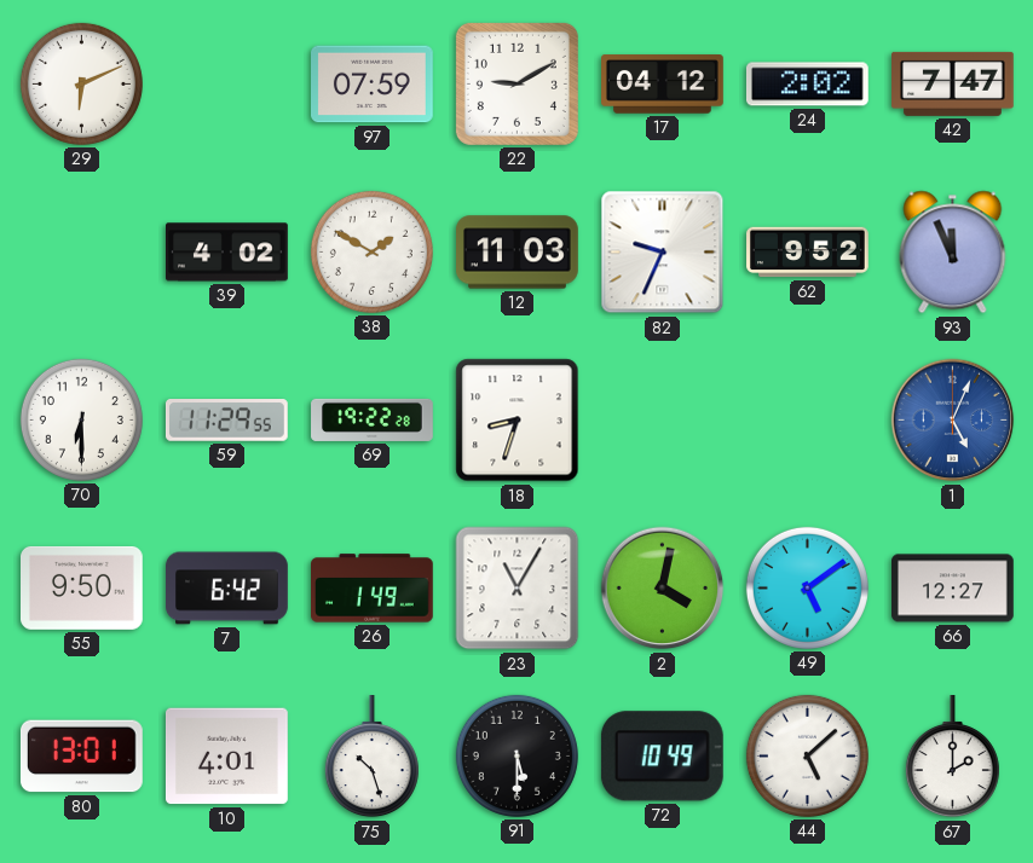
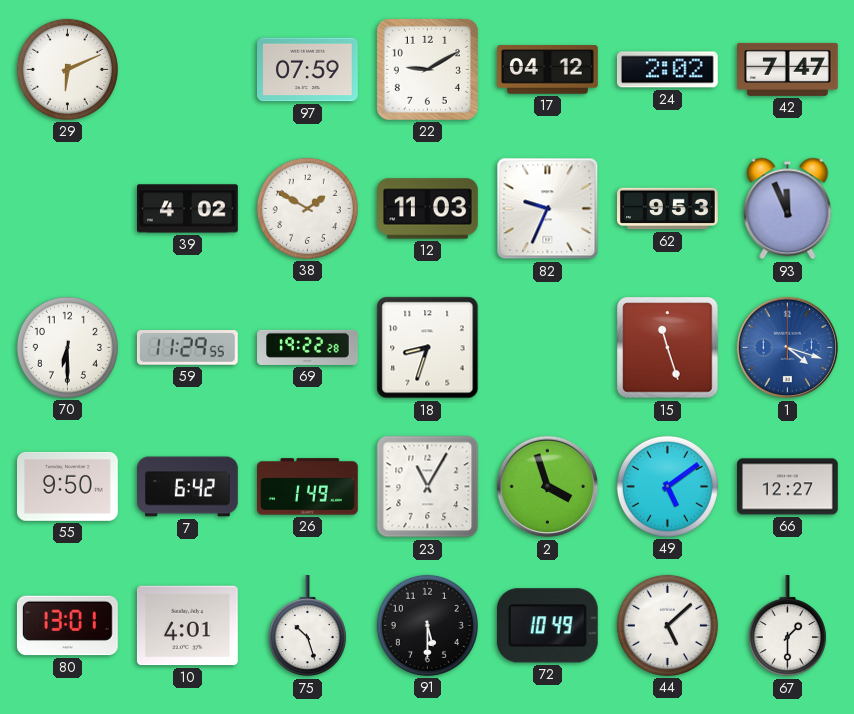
62: 9:52 -> 9:53
15: none -> 11:27
1: 5:04 -> 4:18
2: 4:02 -> 3:57
67: 2:00 -> 1:30
